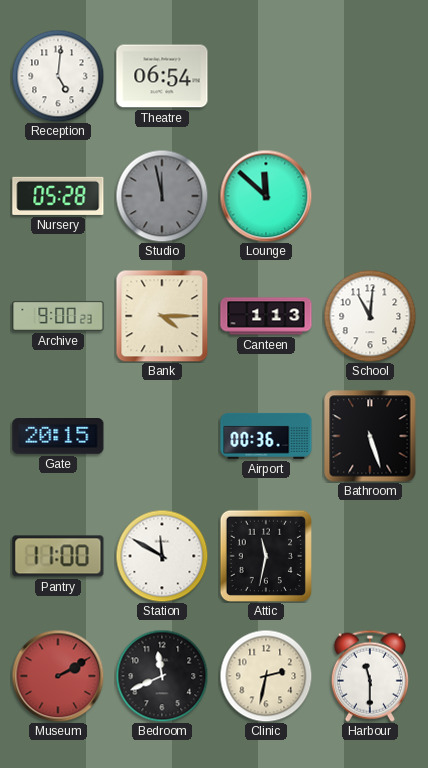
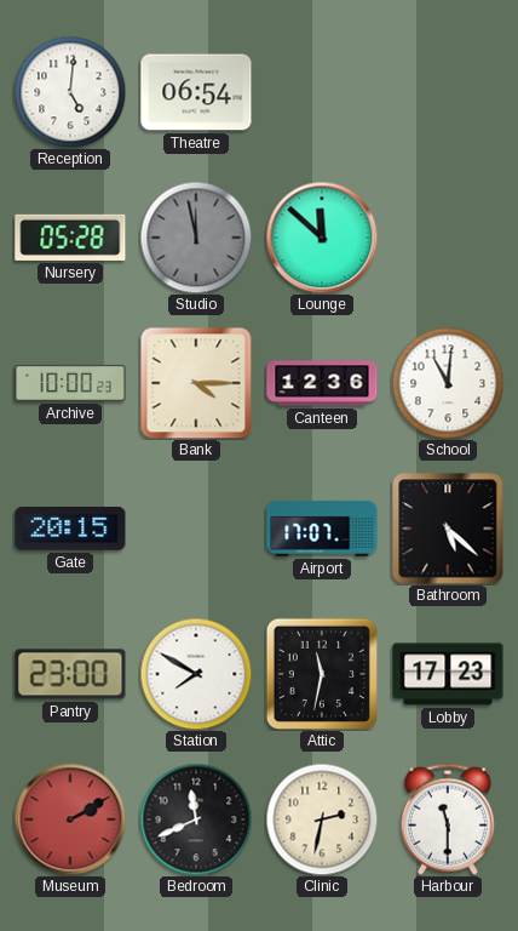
Archive: 9:00 -> 10:00
Canteen: 1:13 -> 12:36
Airport: 00:36 -> 17:07
Bathroom: 5:27 -> 5:22
Pantry: 11:00 -> 23:00
Station: 11:50 -> 7:50
Lobby: none -> 17:23
